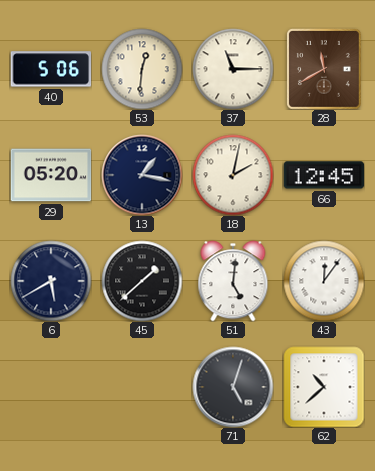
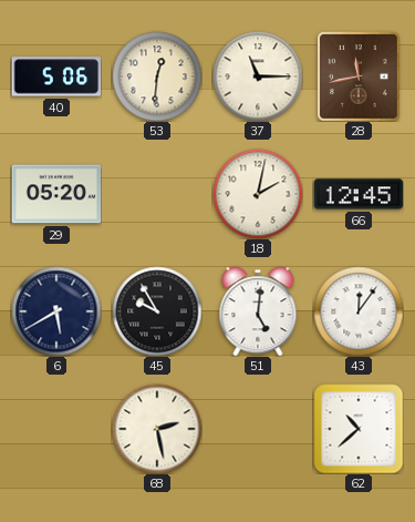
28: 11:40 -> 11:43
13: 1:17 -> none
45: 1:38 -> 9:55
68: none -> 2:28
71: 5:03 -> none
